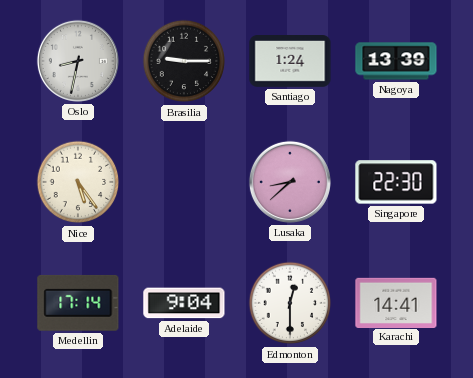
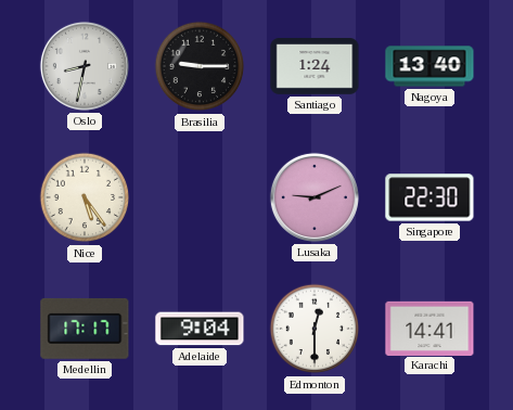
Nagoya: 13:39 -> 13:40
Lusaka: 8:38 -> 9:11
Medellin: 17:14 -> 17:17
